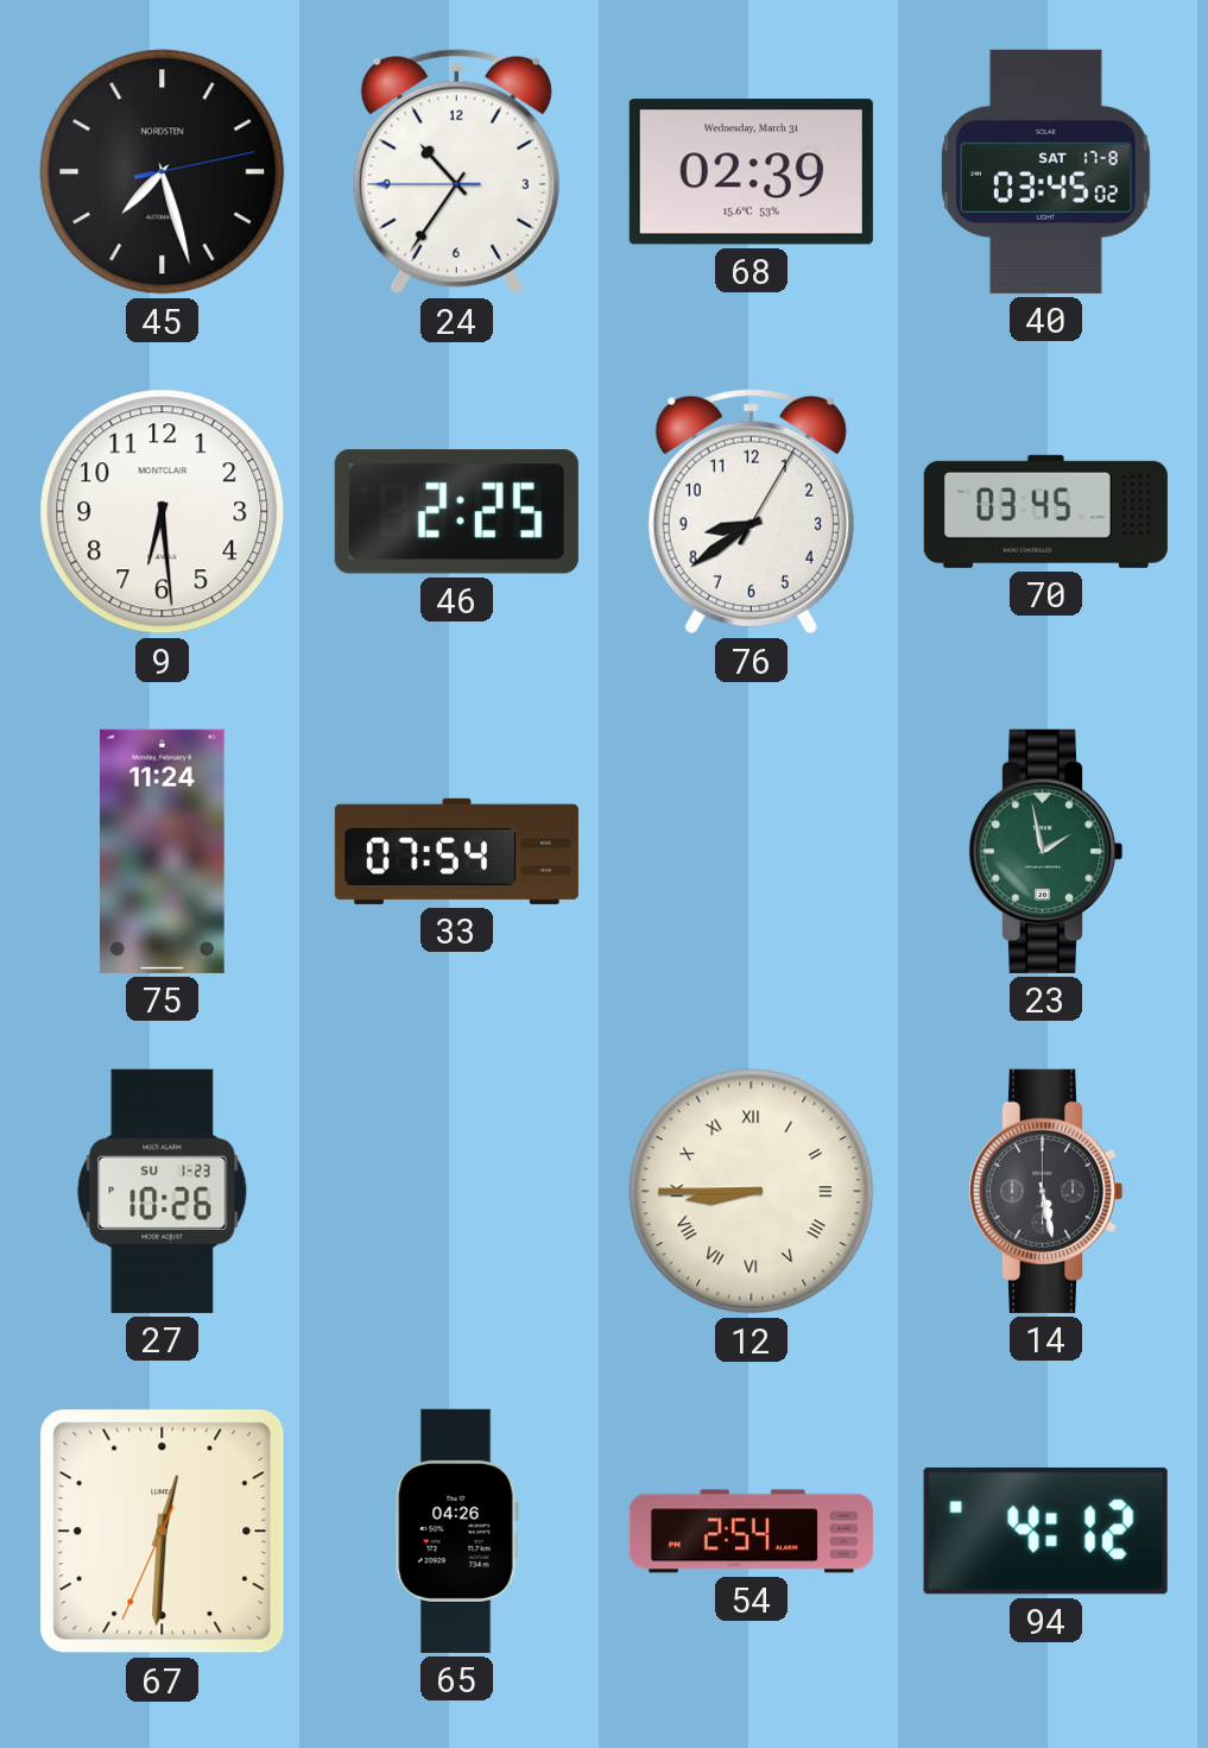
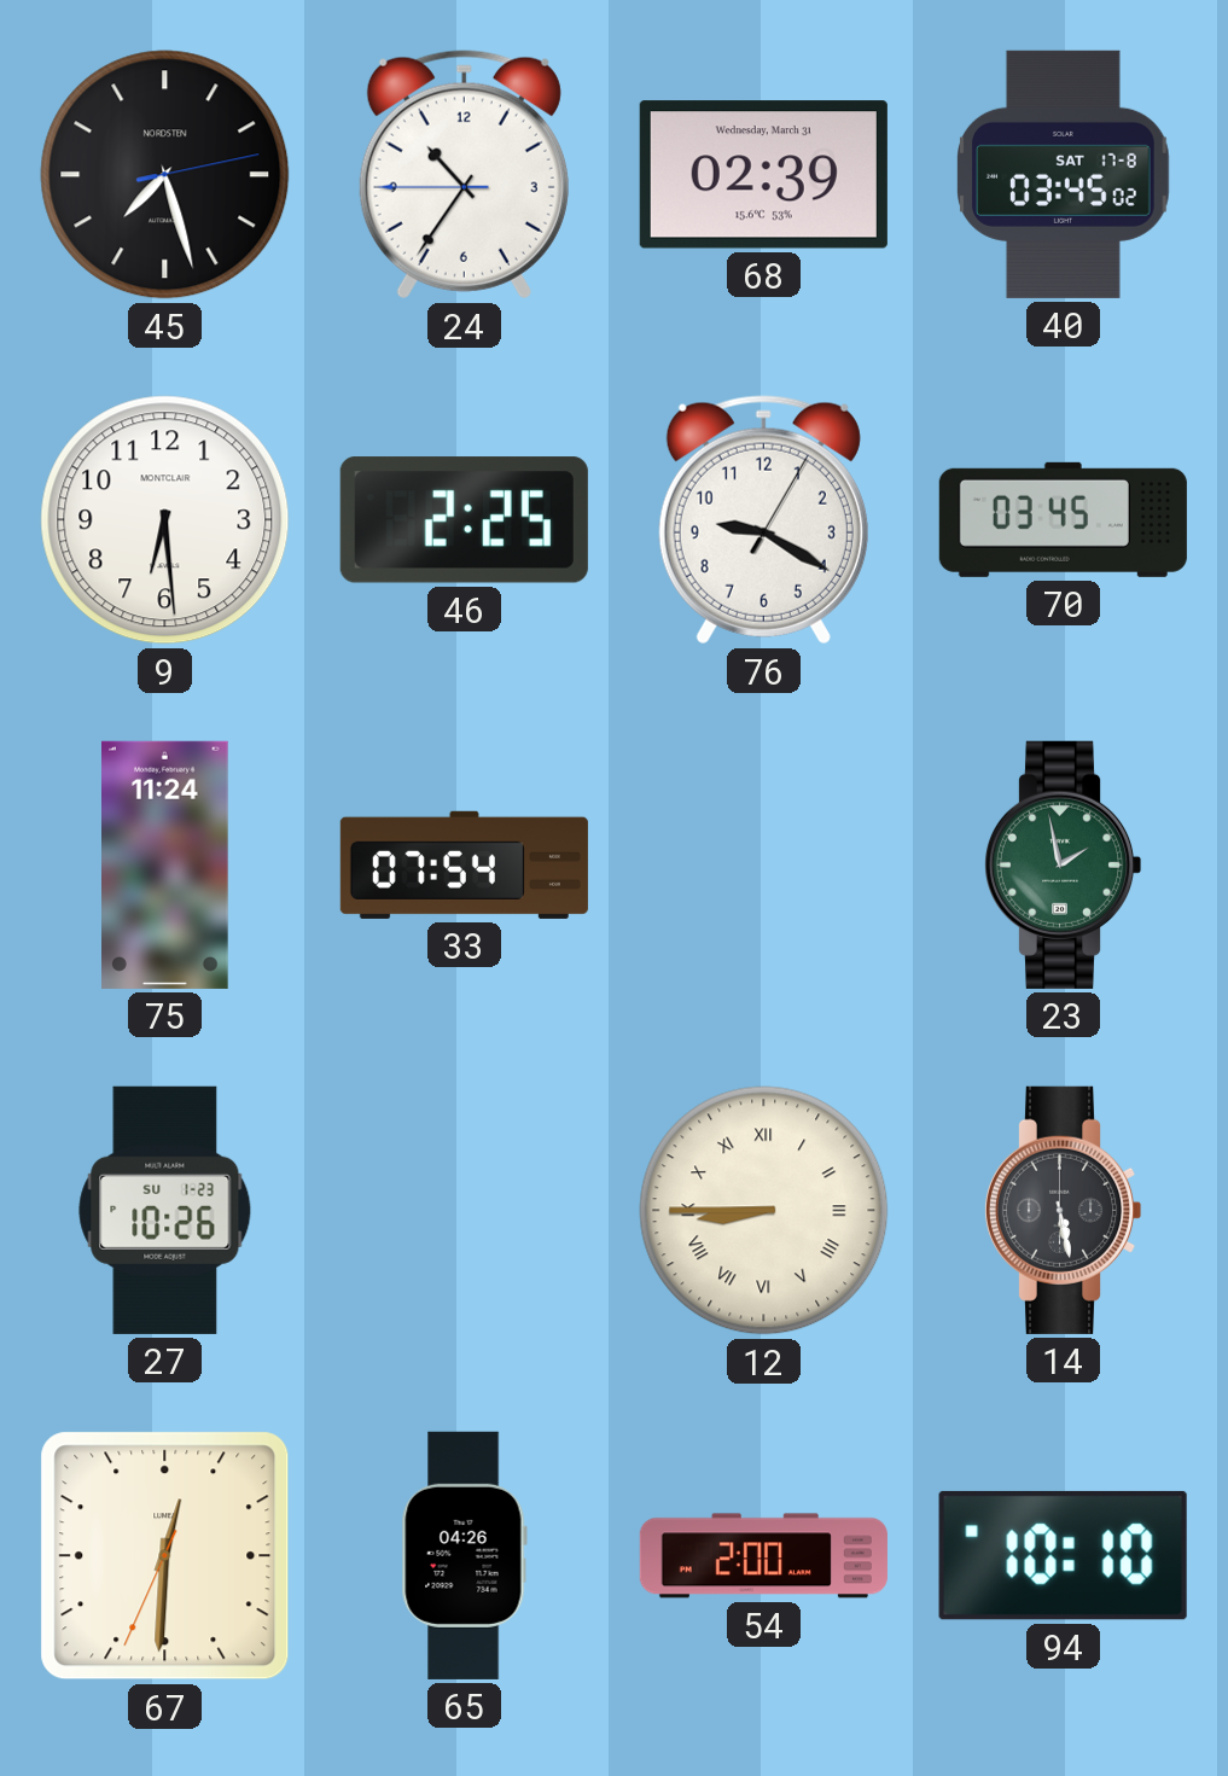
76: 8:39 -> 9:20
54: 2:54 -> 2:00
94: 4:12 -> 10:10
